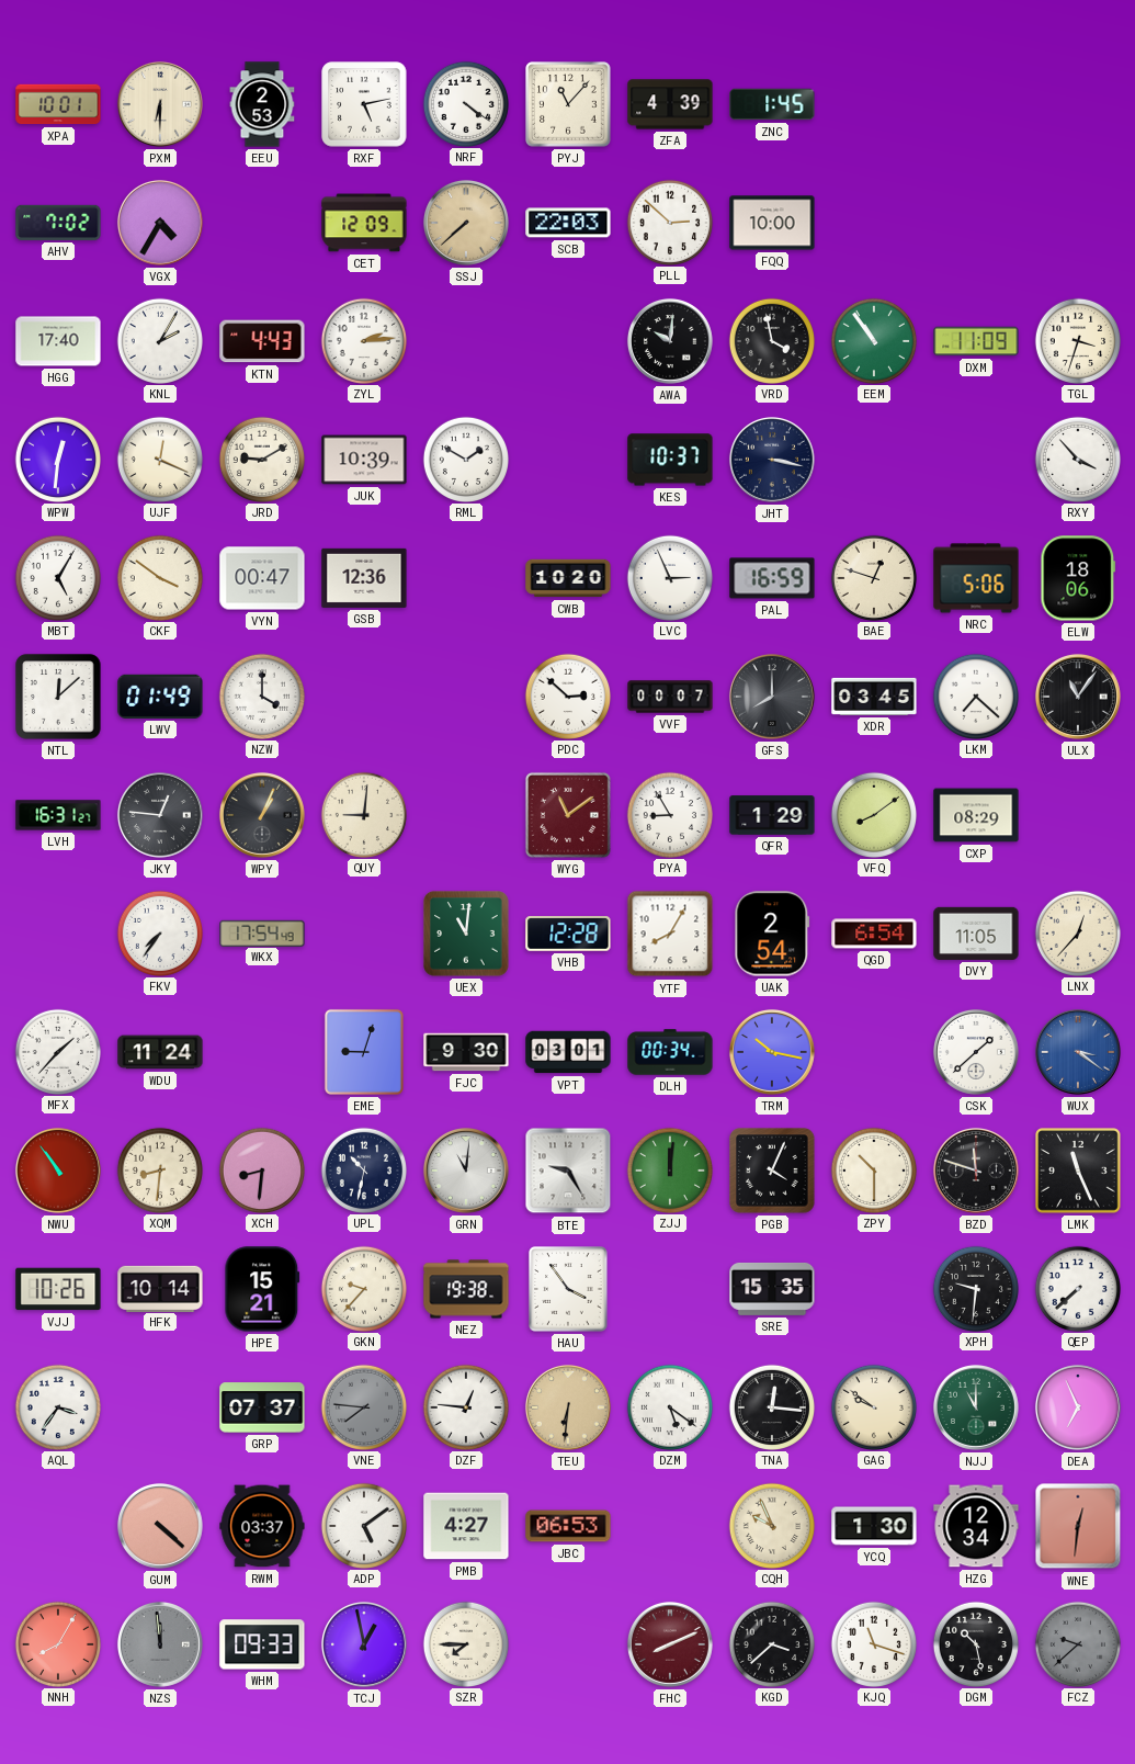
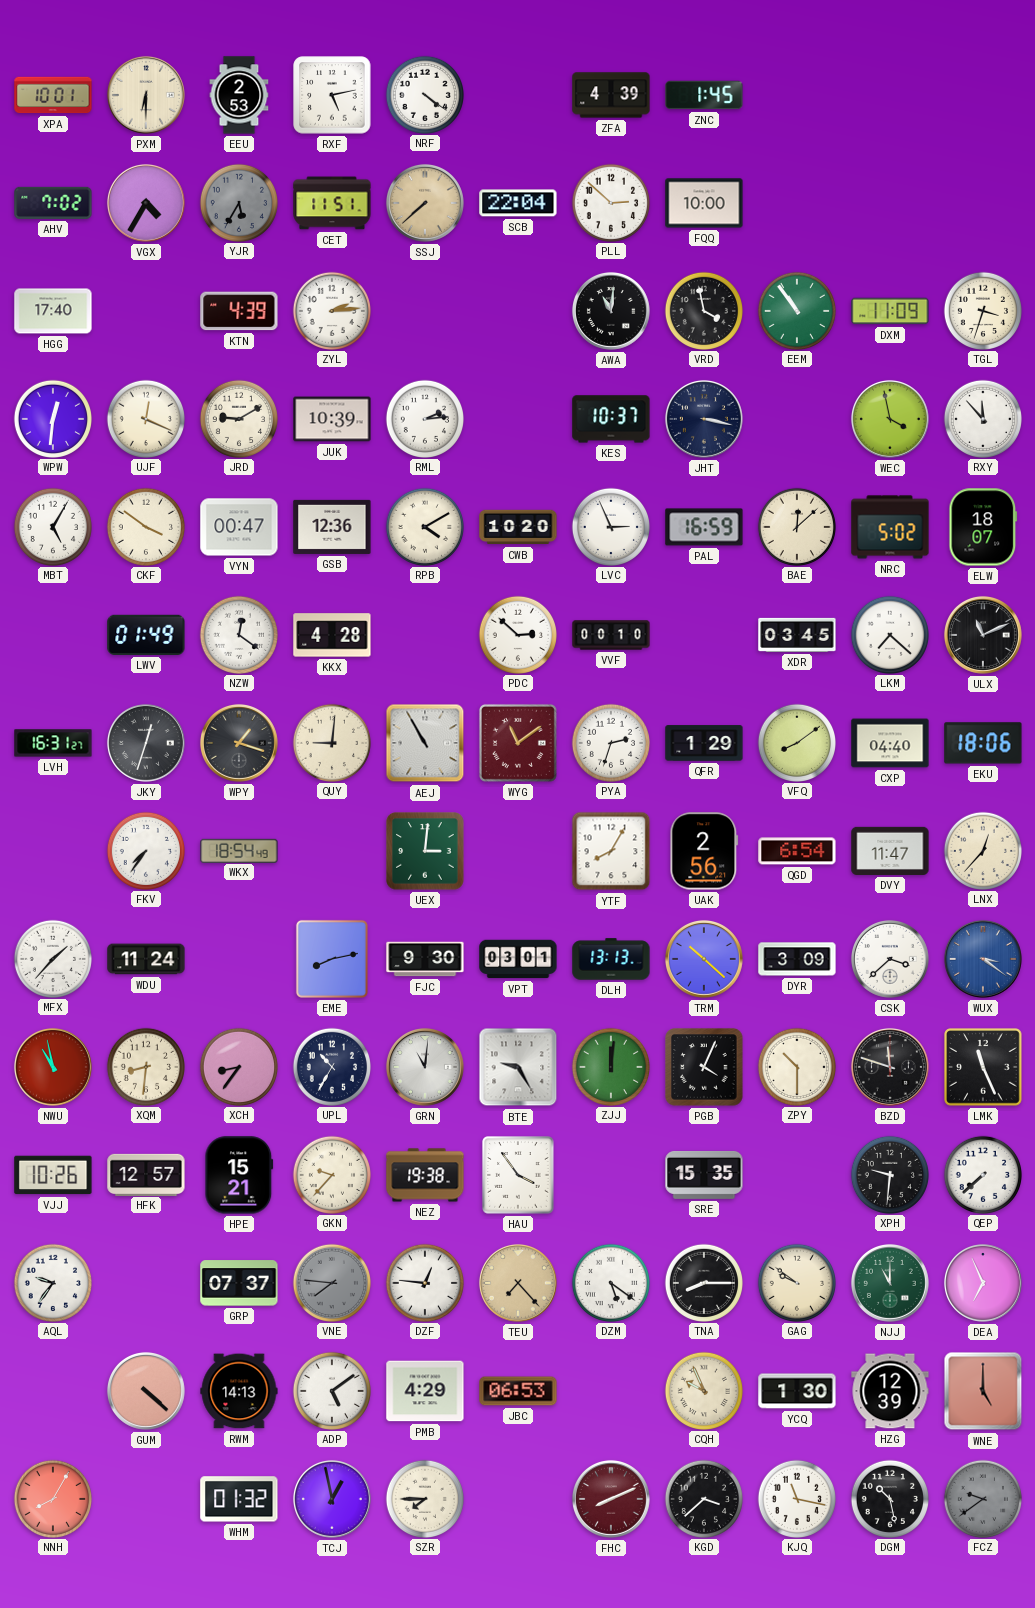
PYJ: 11:07 -> none
YJR: none -> 5:35
CET: 12:09 -> 11:51
SCB: 22:03 -> 22:04
KNL: 2:05 -> none
KTN: 4:43 -> 4:39
AWA: 10:01 -> 11:01
RML: 1:50 -> 2:14
WEC: none -> 3:58
RXY: 3:53 -> 11:53
RPB: none -> 4:10
BAE: 12:48 -> 12:08
NRC: 5:06 -> 5:02
ELW: 18:06 -> 18:07
NTL: 12:08 -> none
NZW: 4:00 -> 12:21
KKX: none -> 4:28
VVF: 00:07 -> 00:10
GFS: 8:00 -> none
ULX: 11:06 -> 11:11
JKY: 12:46 -> 12:33
WPY: 1:04 -> 1:18
AEJ: none -> 10:55
PYA: 8:55 -> 2:33
CXP: 08:29 -> 04:40
EKU: none -> 18:06
WKX: 17:54 -> 18:54
UEX: 11:01 -> 3:01
VHB: 12:28 -> none
UAK: 2:54 -> 2:56
DVY: 11:05 -> 11:47
EME: 9:03 -> 8:13
DLH: 00:34 -> 13:13
TRM: 10:17 -> 10:22
DYR: none -> 3:09
CSK: 1:38 -> 3:38
NWU: 10:54 -> 10:58
XCH: 8:31 -> 8:36
UPL: 10:32 -> 10:35
HFK: 10:14 -> 12:57
AQL: 3:36 -> 9:36
TEU: 6:31 -> 7:23
TNA: 12:16 -> 8:15
RWM: 03:37 -> 14:13
PMB: 4:27 -> 4:29
HZG: 12:34 -> 12:39
WNE: 12:31 -> 5:00
NZS: 11:59 -> none
WHM: 09:33 -> 01:32
KJQ: 11:18 -> 11:17
FCZ: 9:38 -> 9:39
